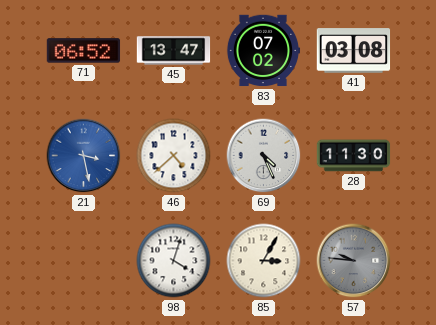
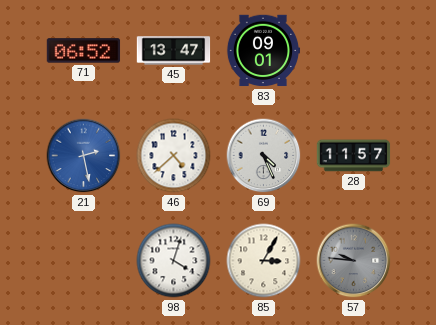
83: 07:02 -> 09:01
41: 03:08 -> none
21: 3:28 -> 2:28
28: 11:30 -> 11:57
